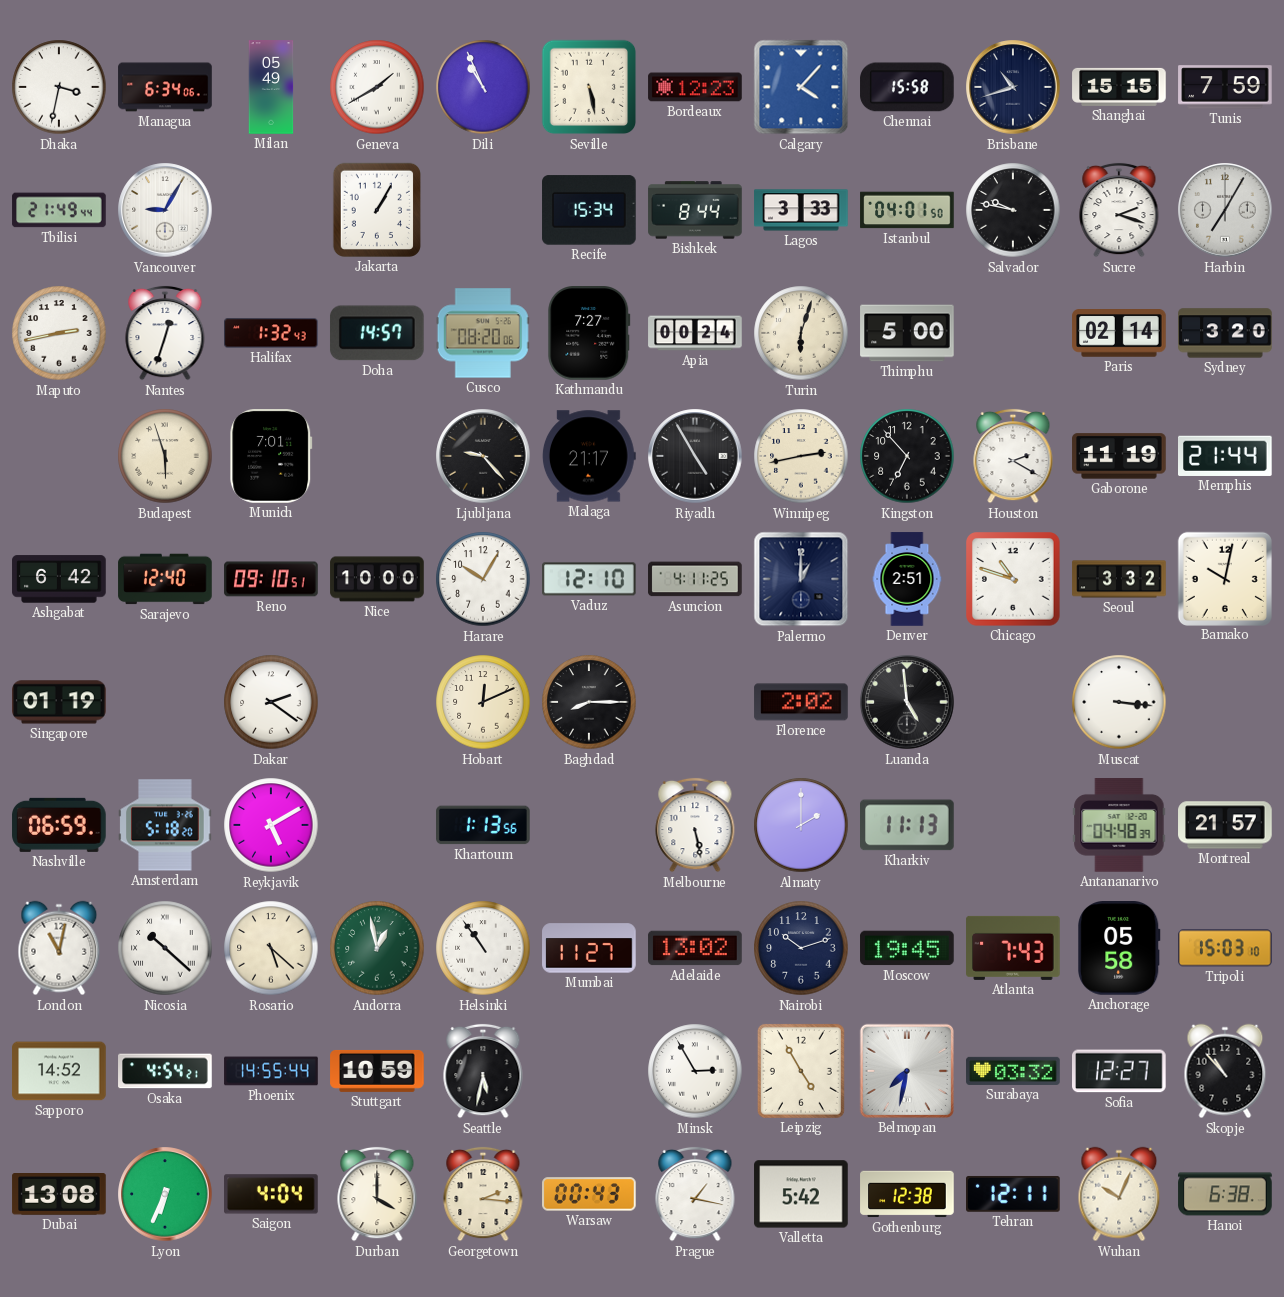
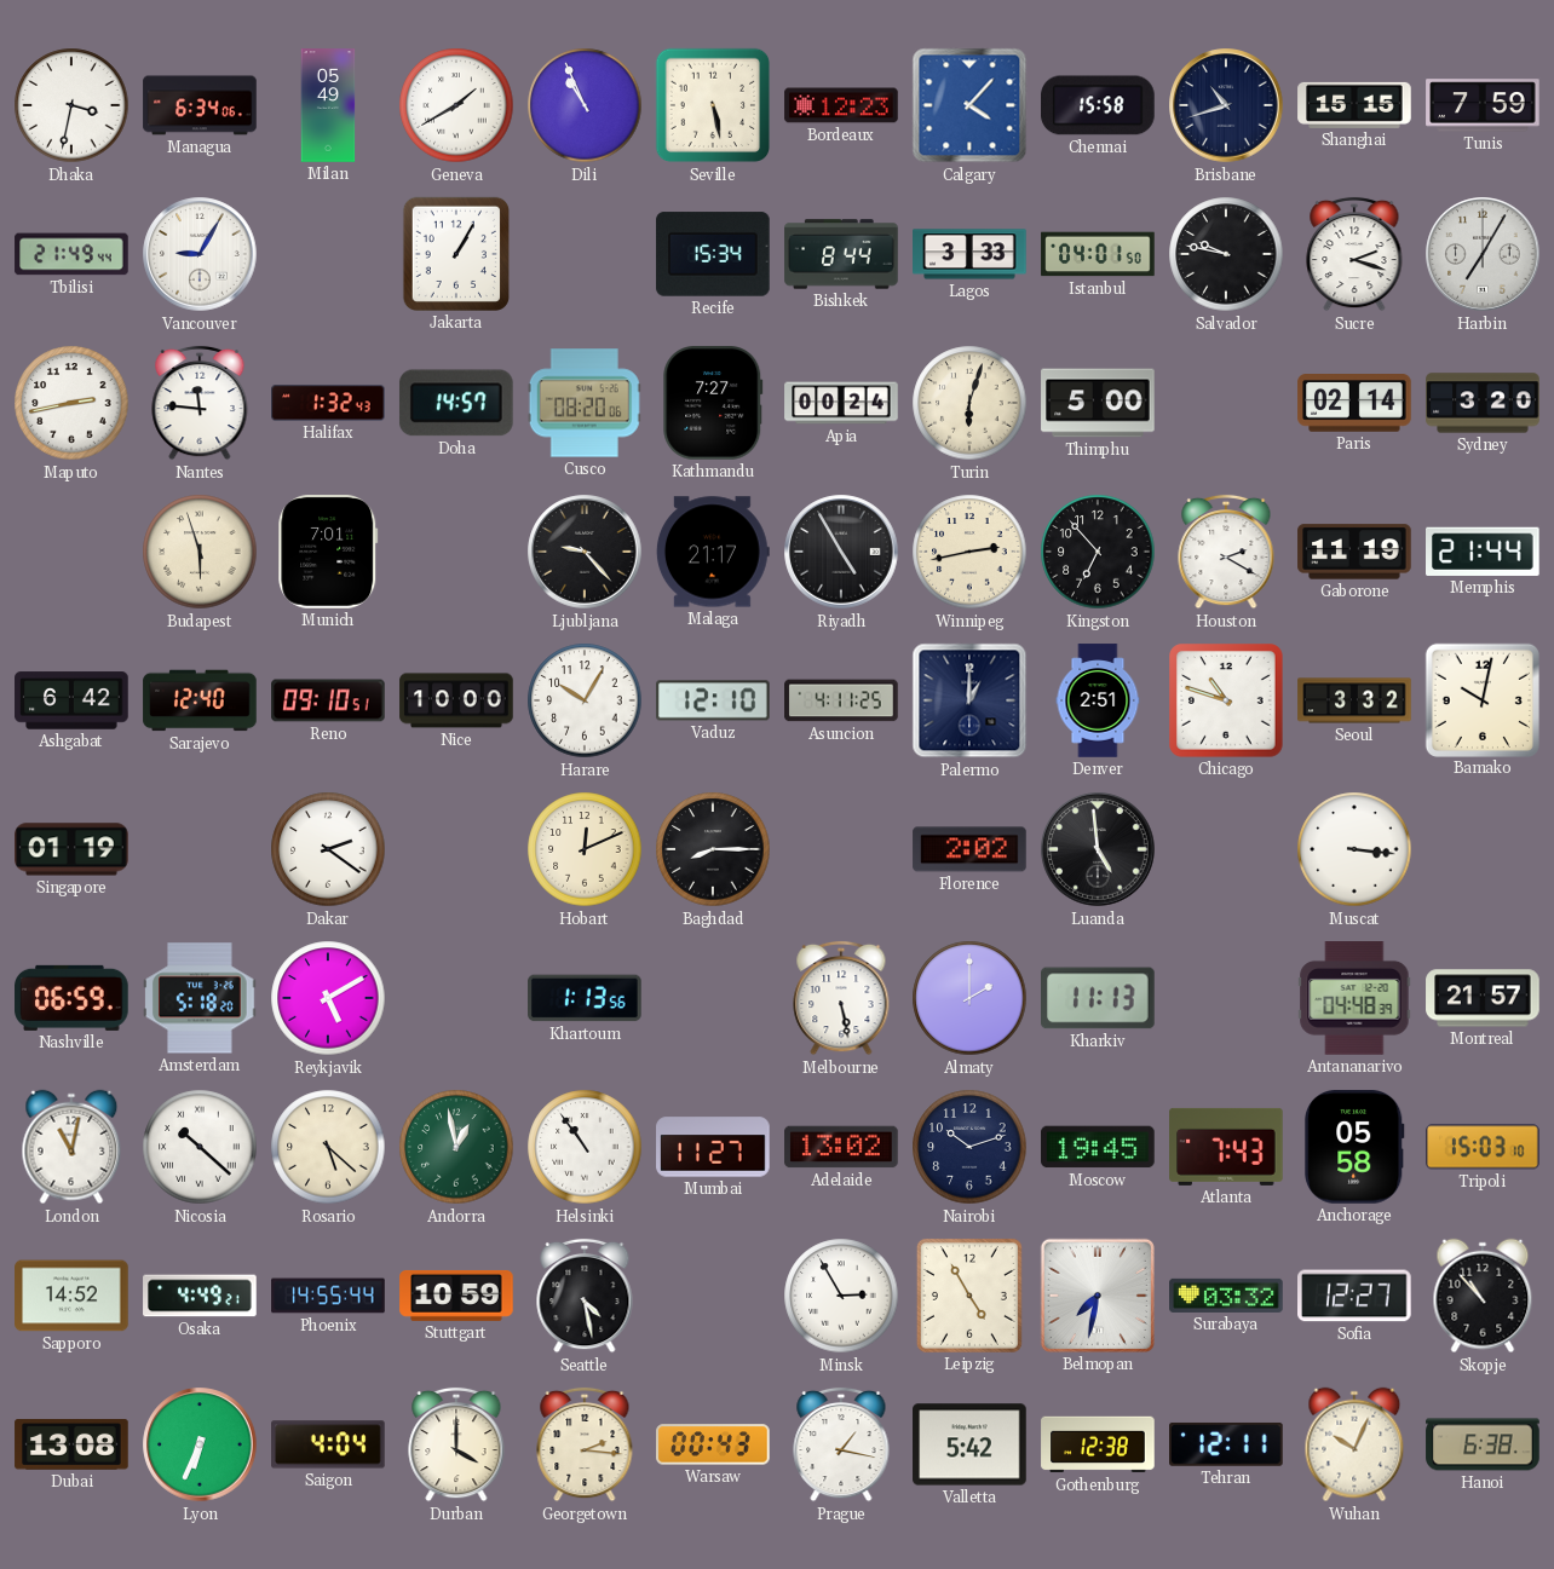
Nantes: 12:33 -> 11:46
Osaka: 4:54 -> 4:49
Seattle: 5:32 -> 4:28
